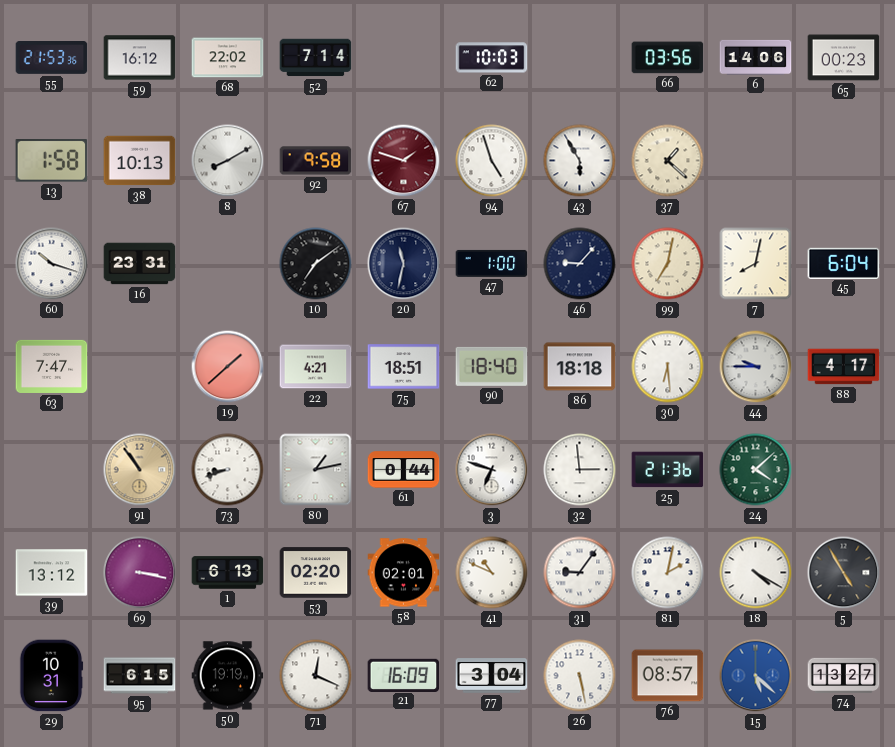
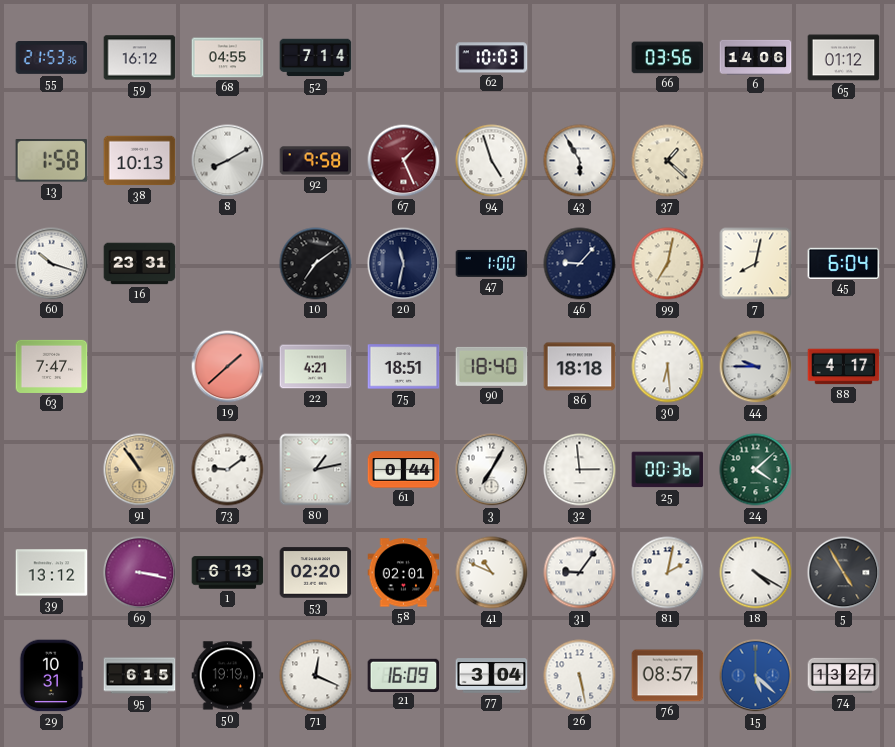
68: 22:02 -> 04:55
65: 00:23 -> 01:12
67: 1:48 -> 1:26
73: 8:42 -> 9:09
3: 6:48 -> 7:05
25: 21:36 -> 00:36
